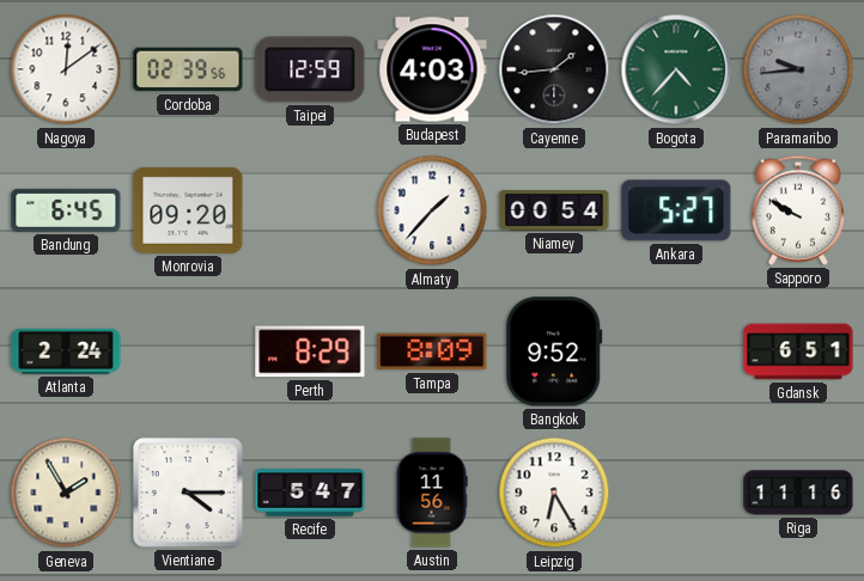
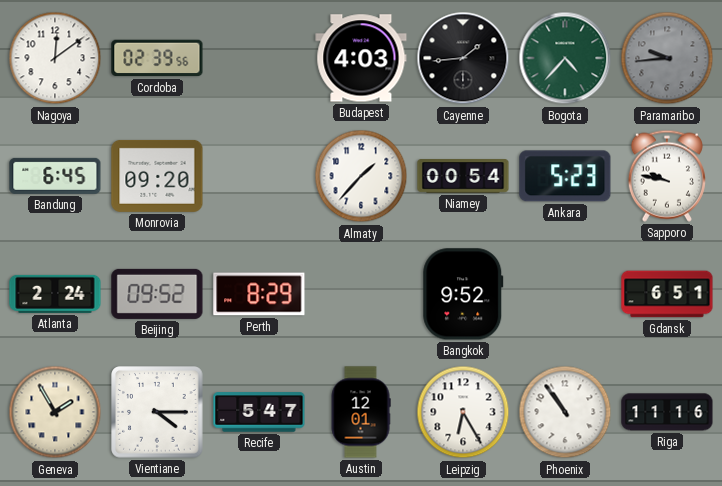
Taipei: 12:59 -> none
Ankara: 5:27 -> 5:23
Sapporo: 9:50 -> 9:47
Beijing: none -> 09:52
Tampa: 8:09 -> none
Austin: 11:56 -> 12:01
Phoenix: none -> 10:54
